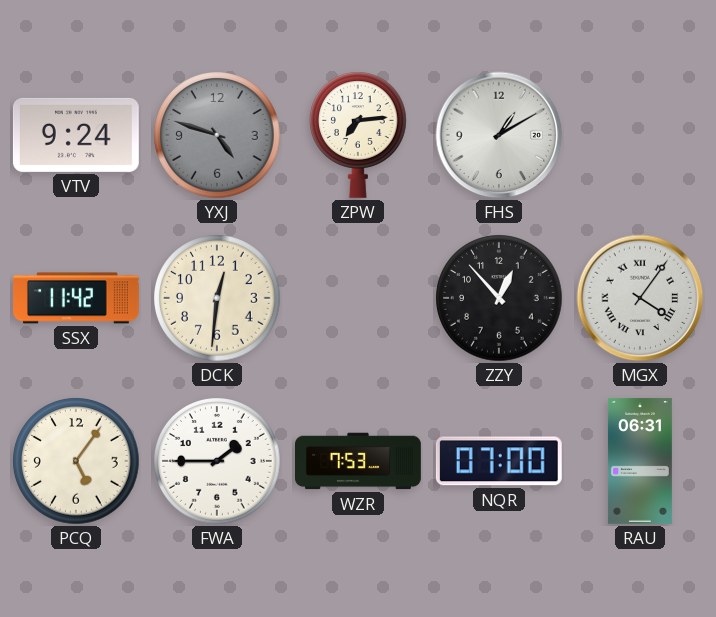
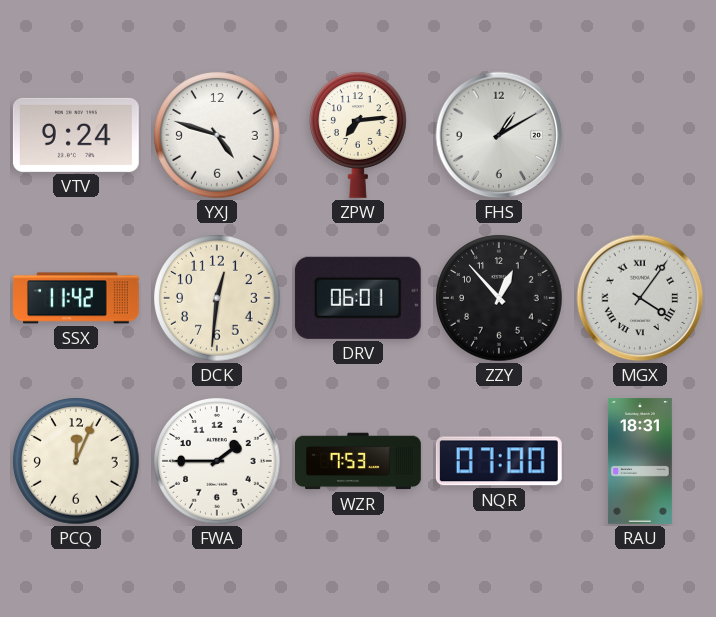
YXJ dial: grey -> white
DRV: none -> 06:01
PCQ: 5:06 -> 12:04
RAU: 06:31 -> 18:31
